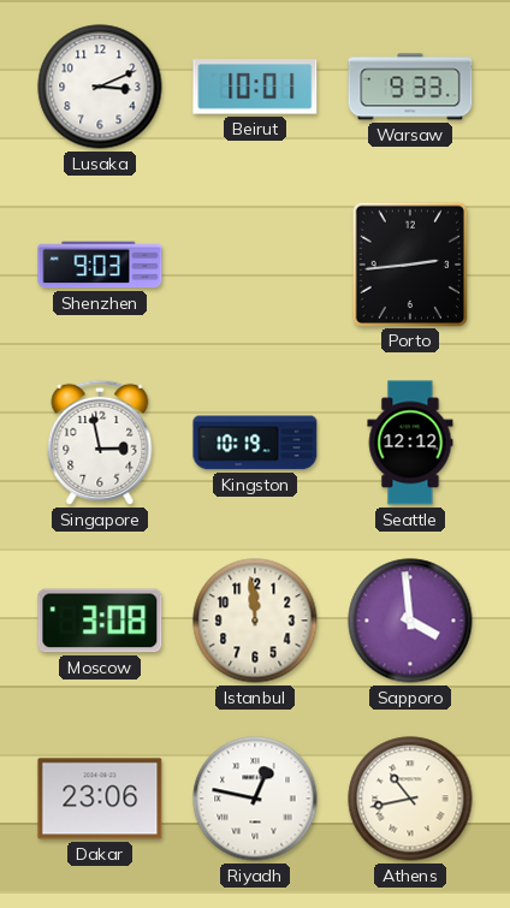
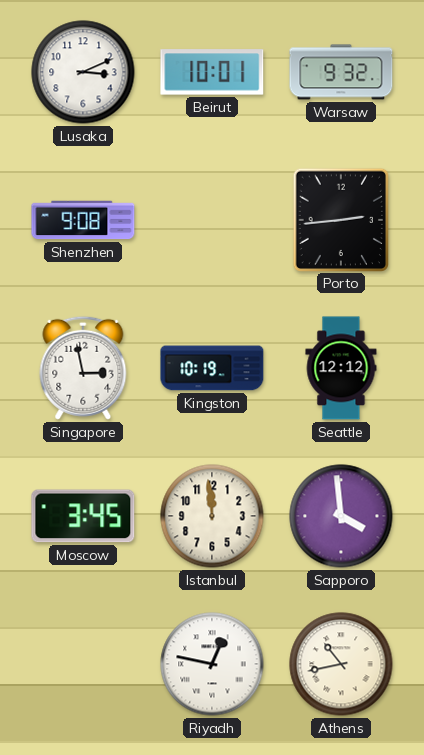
Warsaw: 9:33 -> 9:32
Shenzhen: 9:03 -> 9:08
Moscow: 3:08 -> 3:45
Dakar: 23:06 -> none
